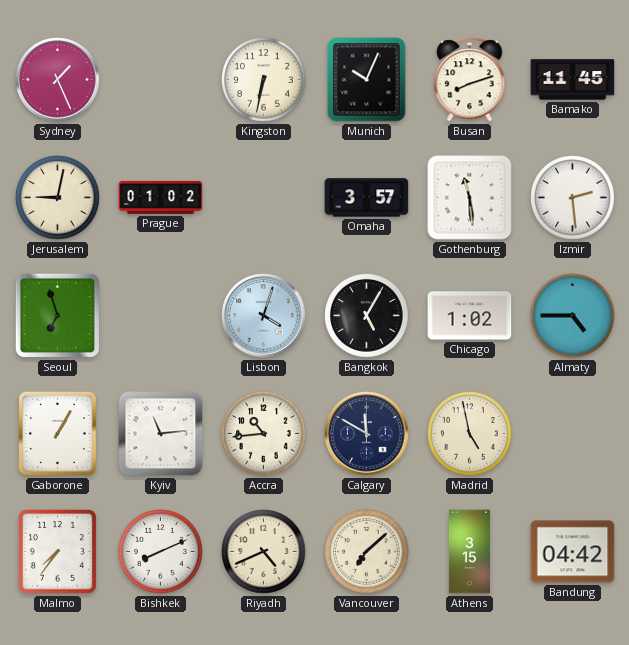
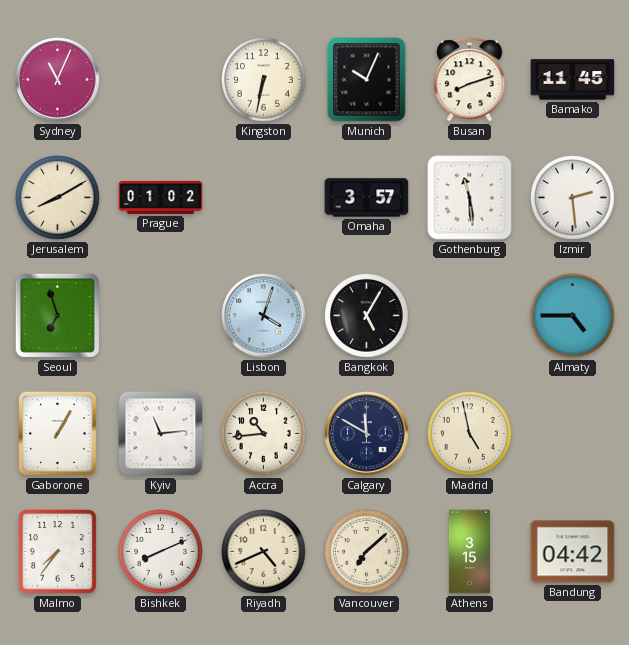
Sydney: 1:26 -> 11:04
Jerusalem: 9:02 -> 8:10
Chicago: 1:02 -> none
